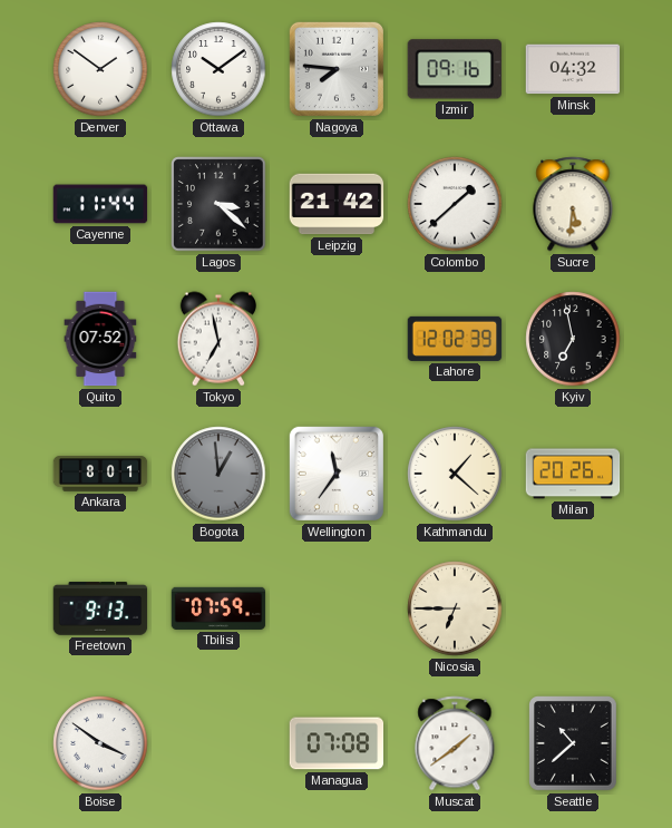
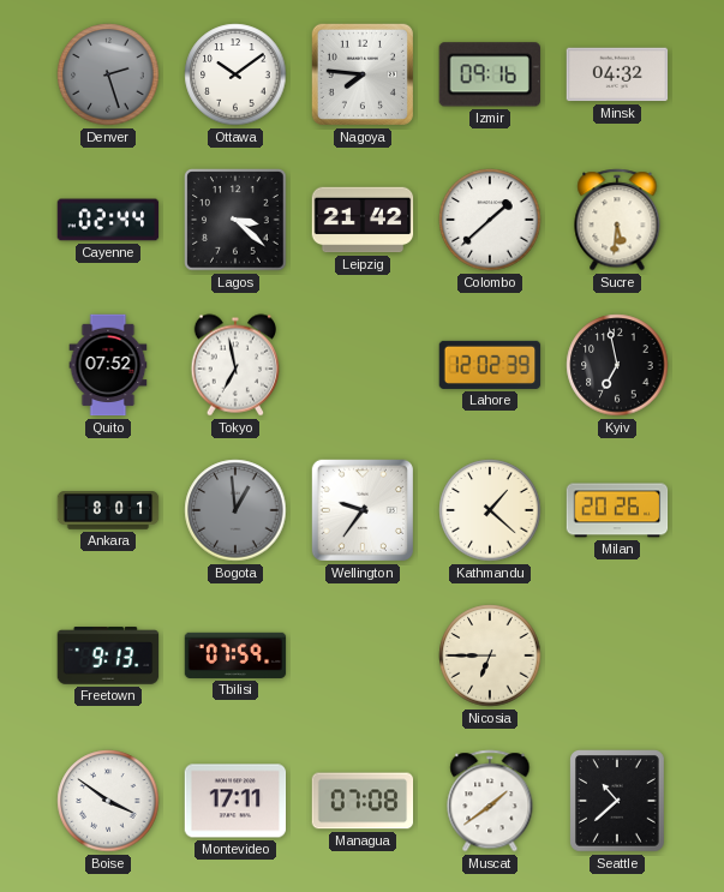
Denver: 1:51 -> 2:27
Denver dial: white -> grey
Cayenne: 11:44 -> 02:44
Wellington: 11:36 -> 9:36
Montevideo: none -> 17:11
